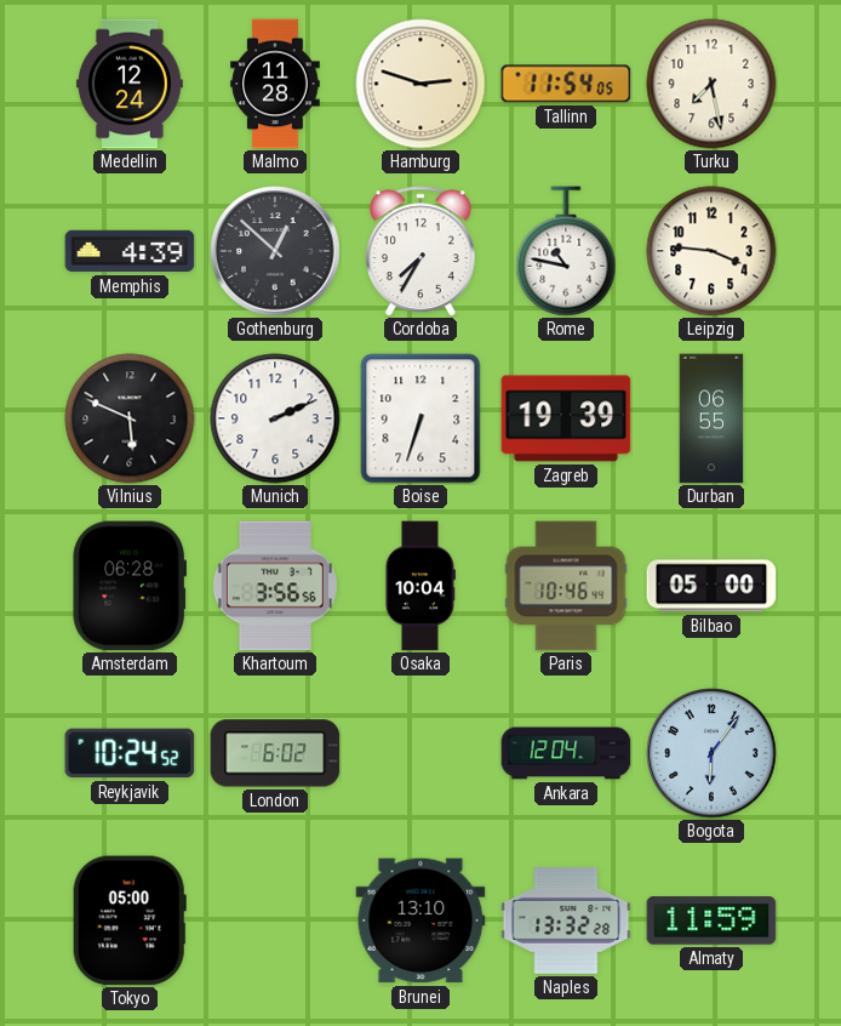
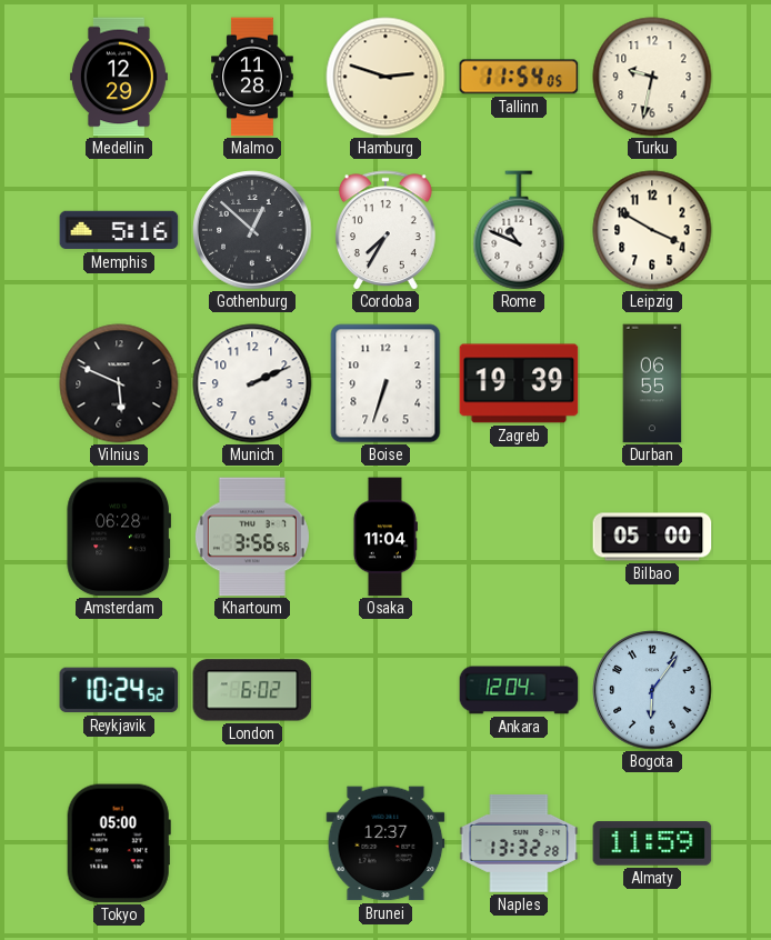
Medellin: 12:24 -> 12:29
Turku: 7:28 -> 9:32
Memphis: 4:39 -> 5:16
Rome: 10:47 -> 10:49
Leipzig: 3:46 -> 3:50
Osaka: 10:04 -> 11:04
Paris: 10:46 -> none
Brunei: 13:10 -> 12:37
